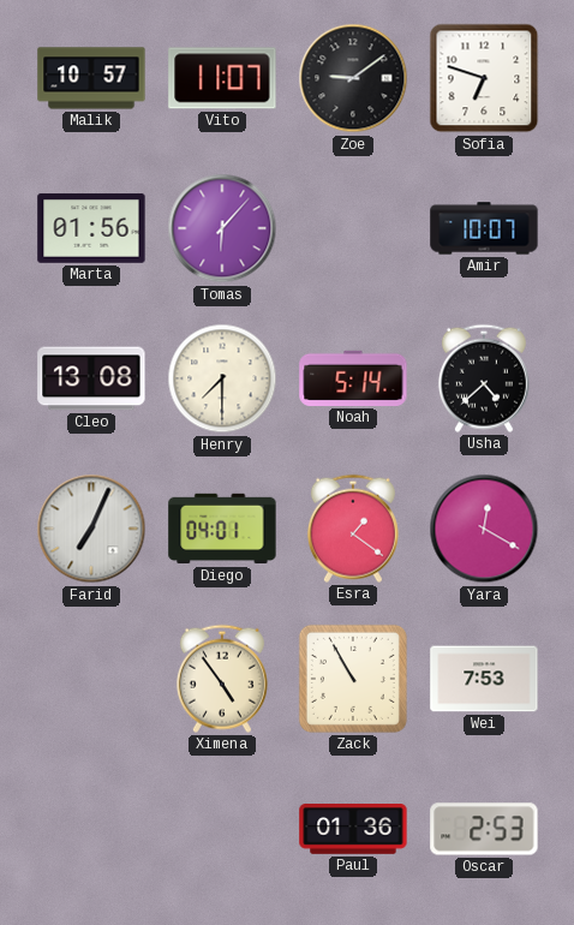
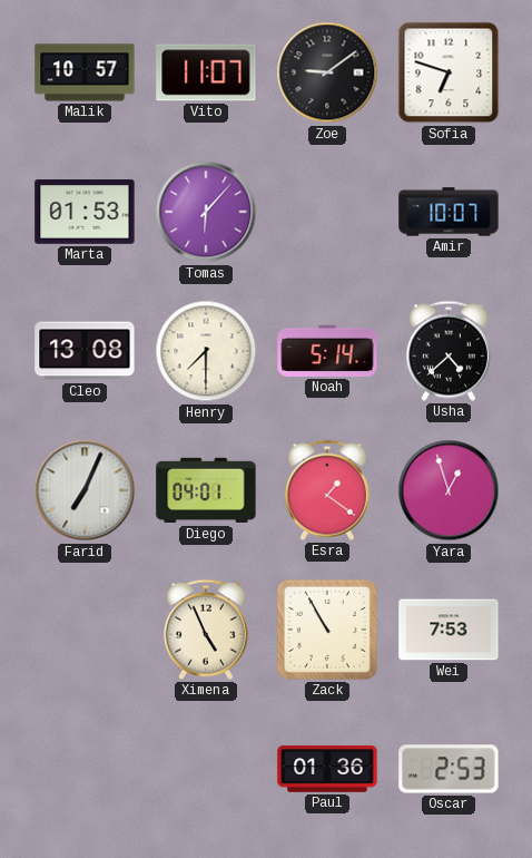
Marta: 01:56 -> 01:53
Yara: 12:20 -> 12:57
Ximena: 4:54 -> 4:56
